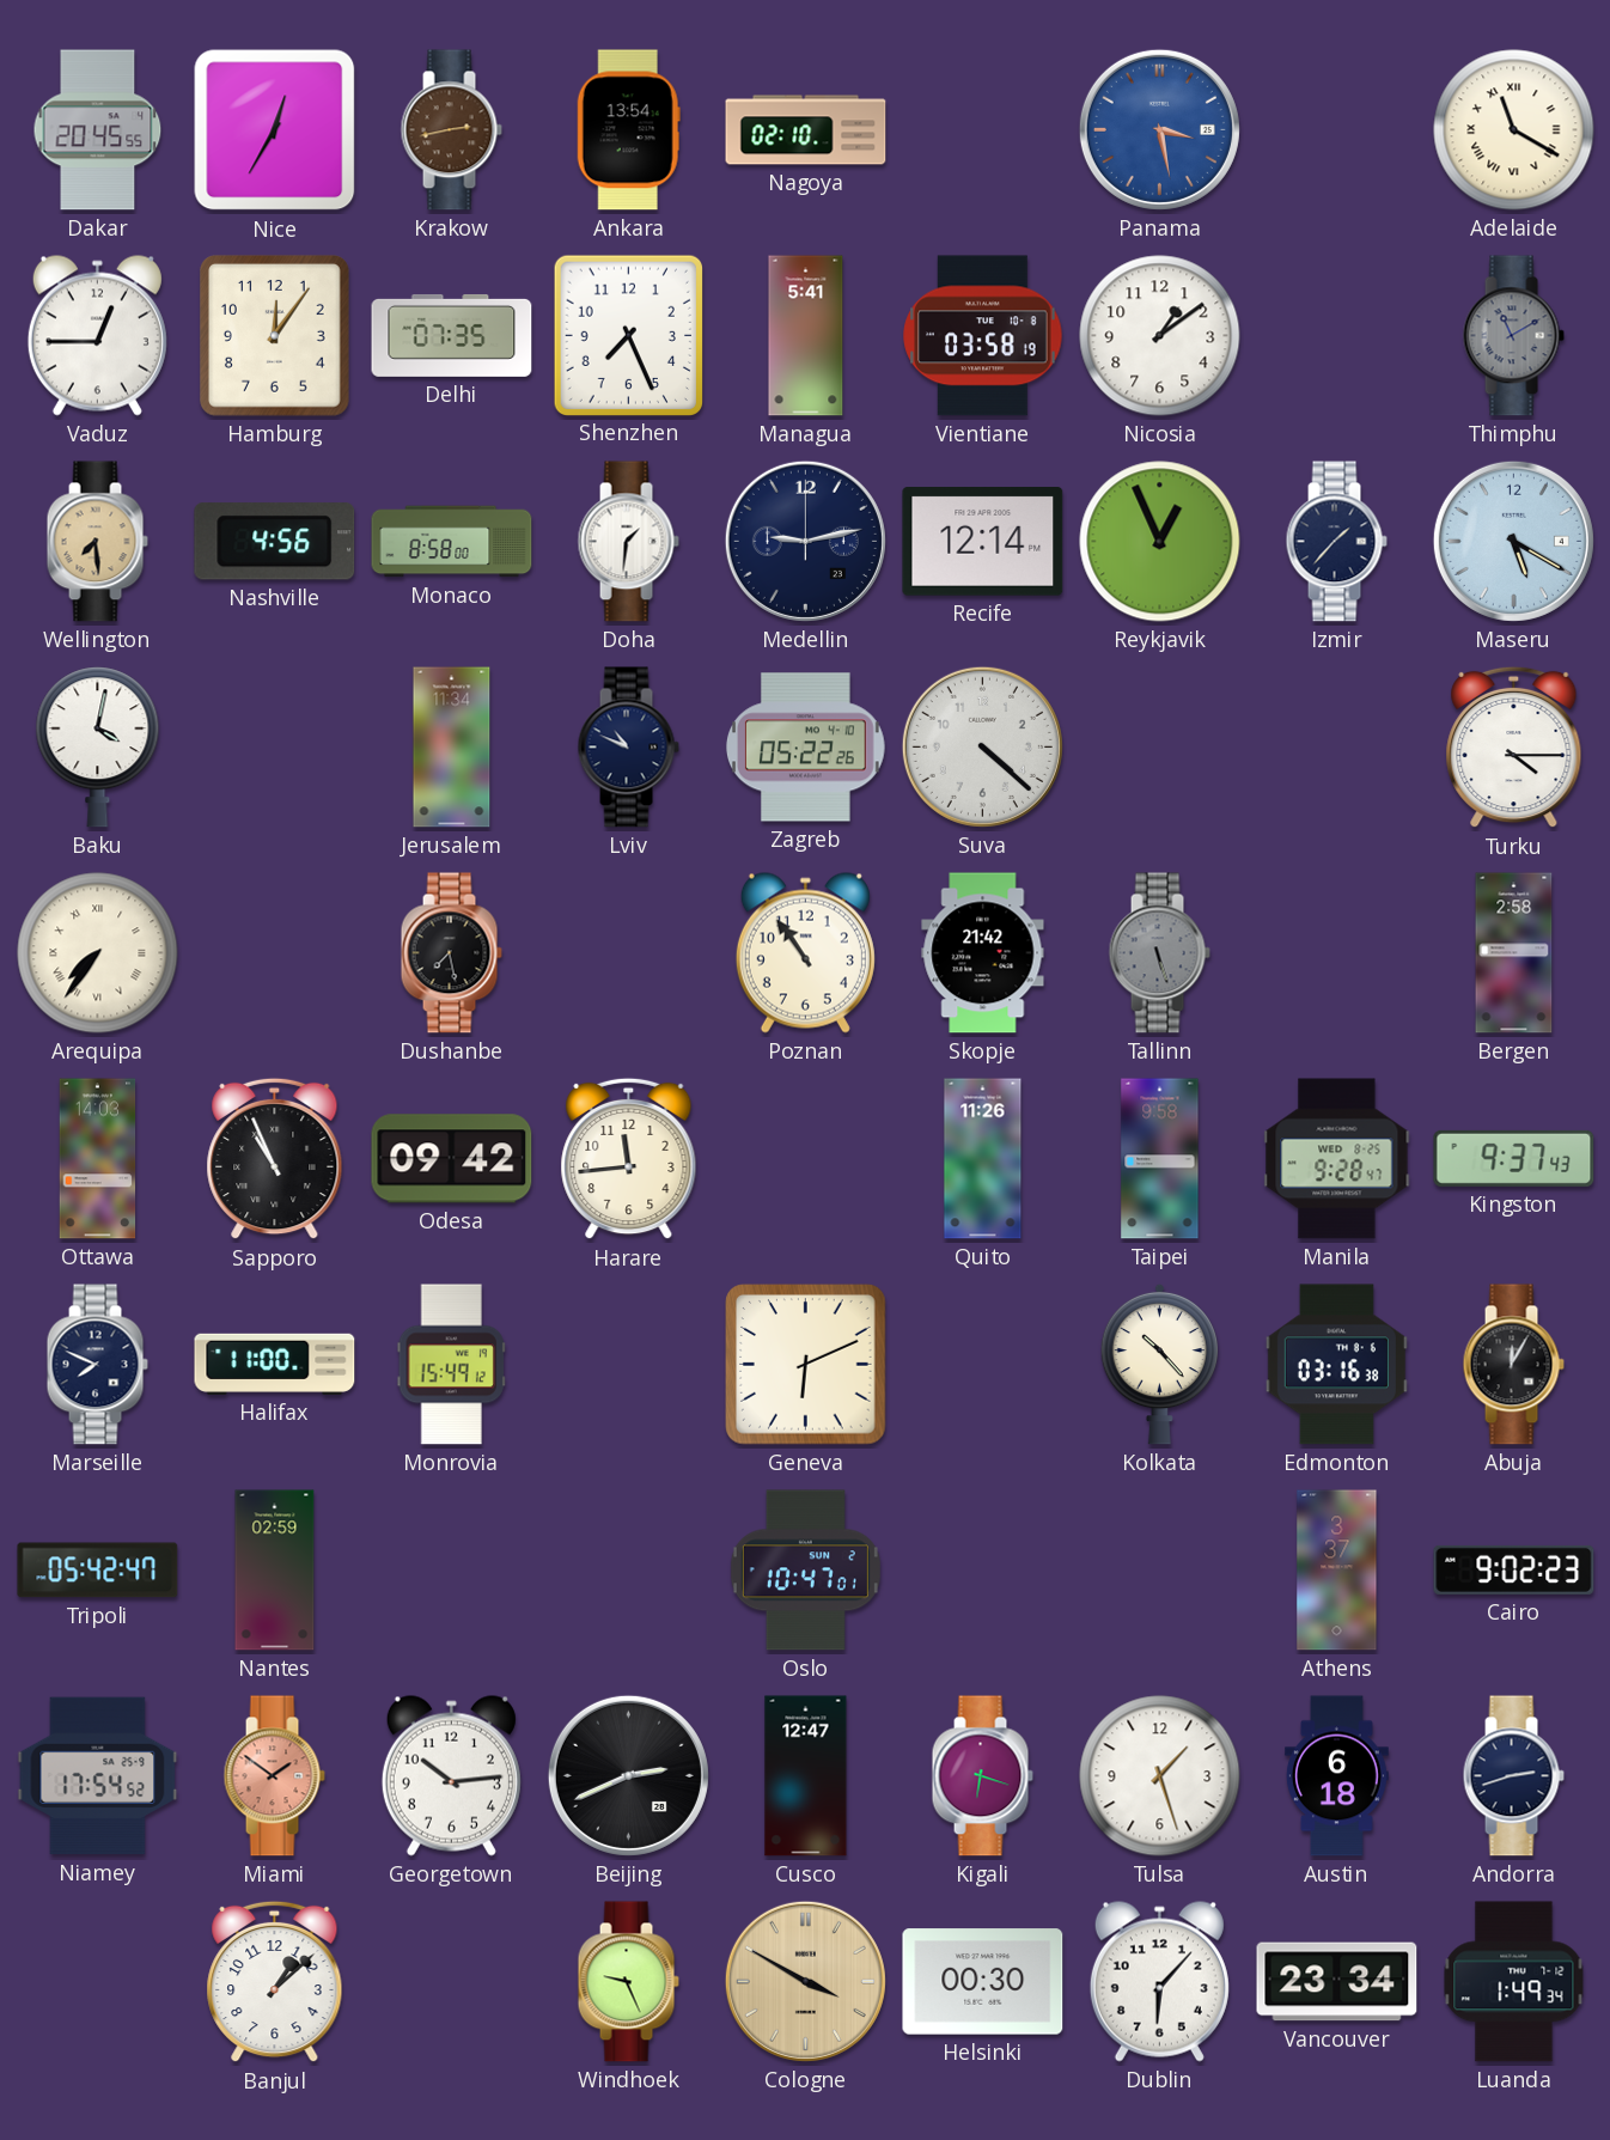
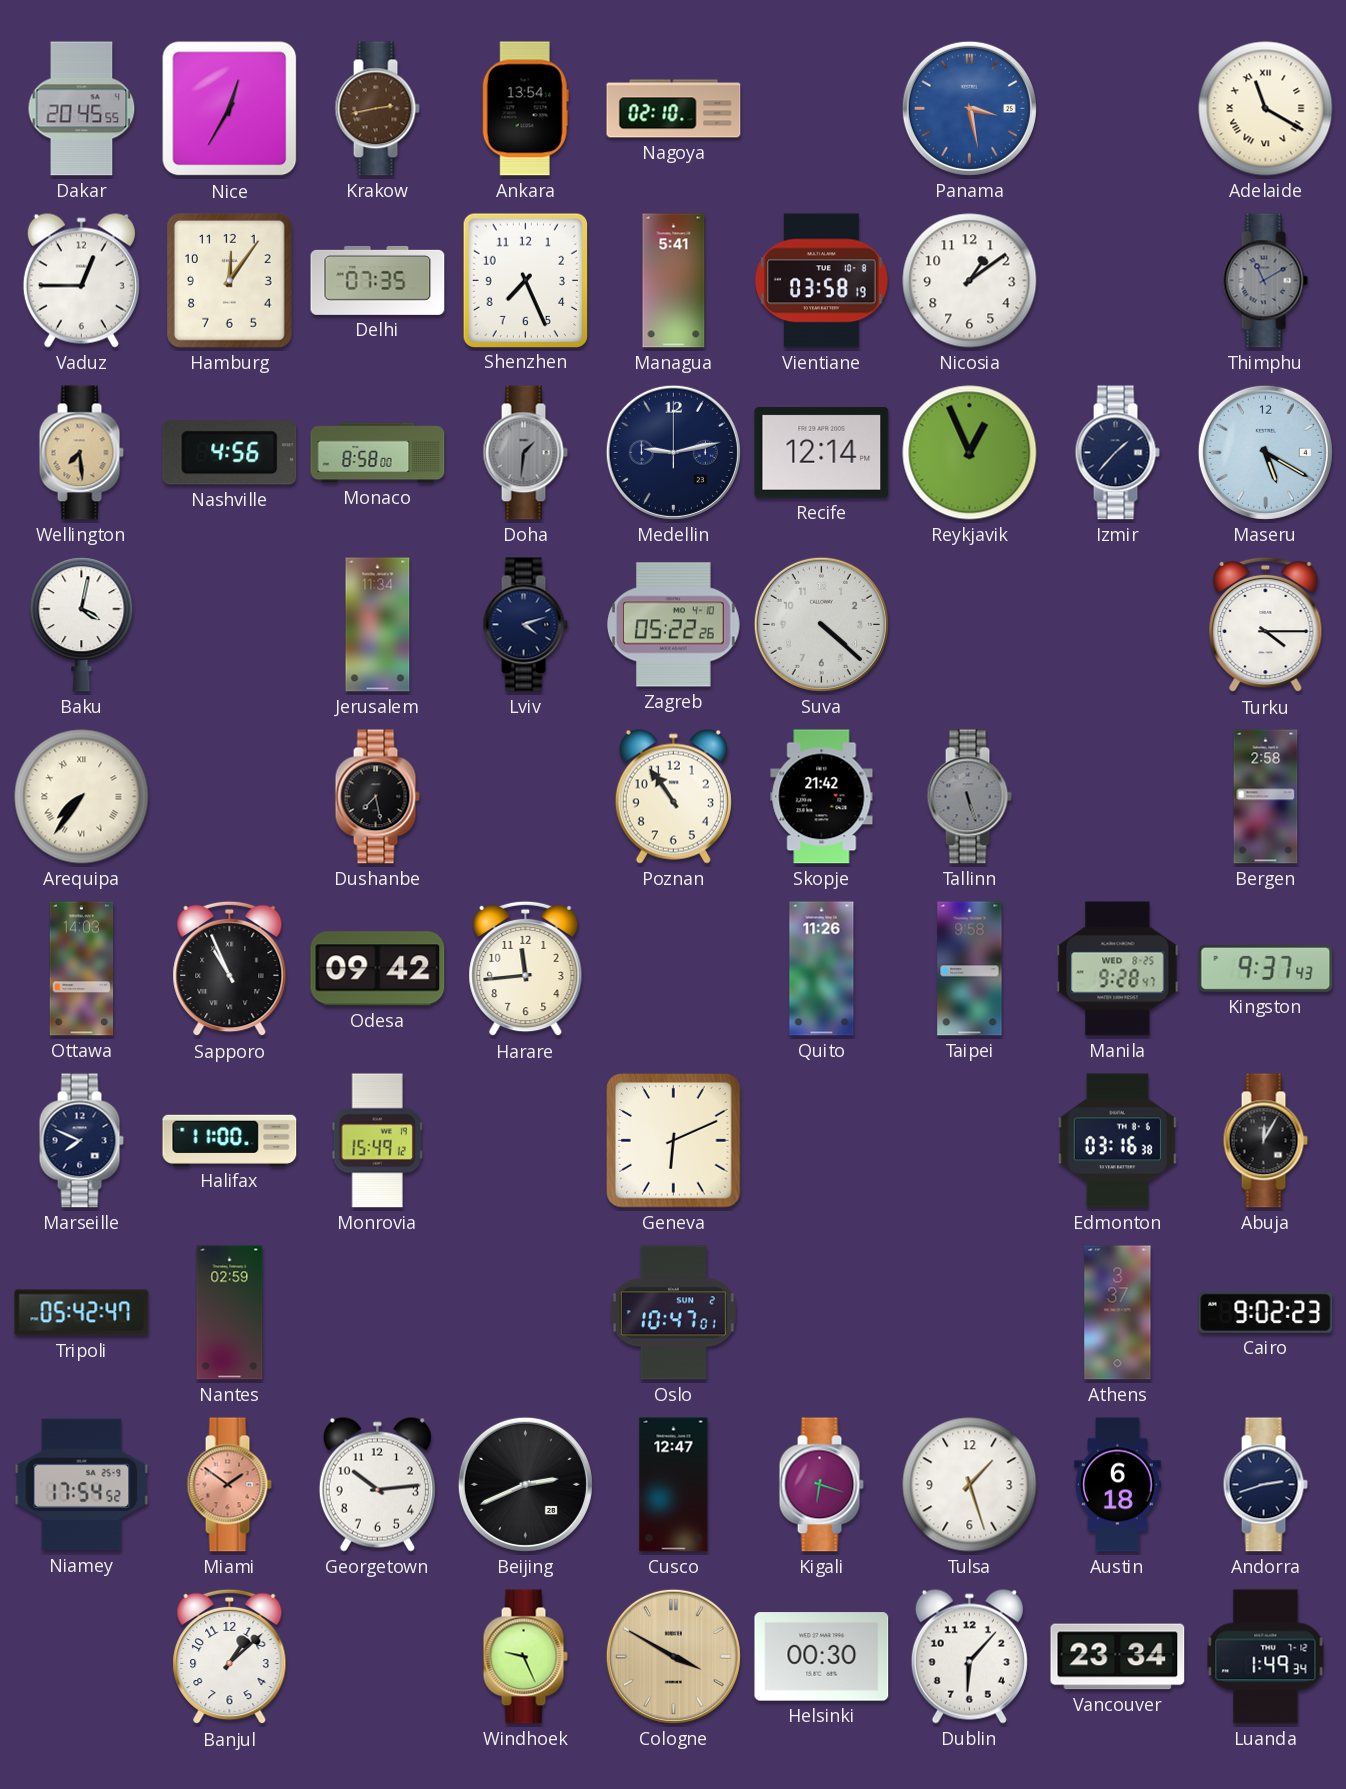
Doha dial: white -> grey
Lviv: 10:49 -> 4:12
Kolkata: 10:23 -> none
